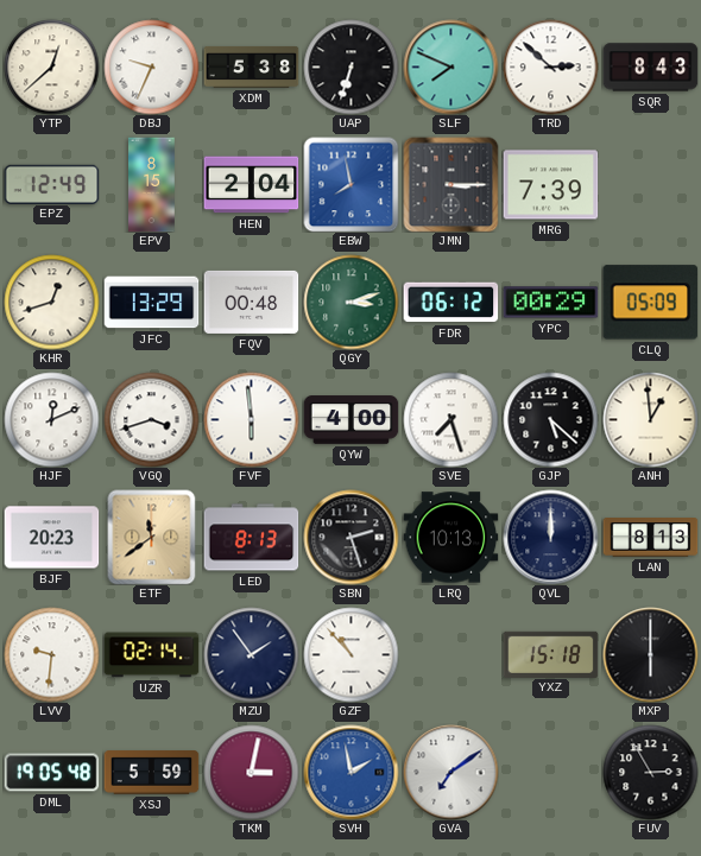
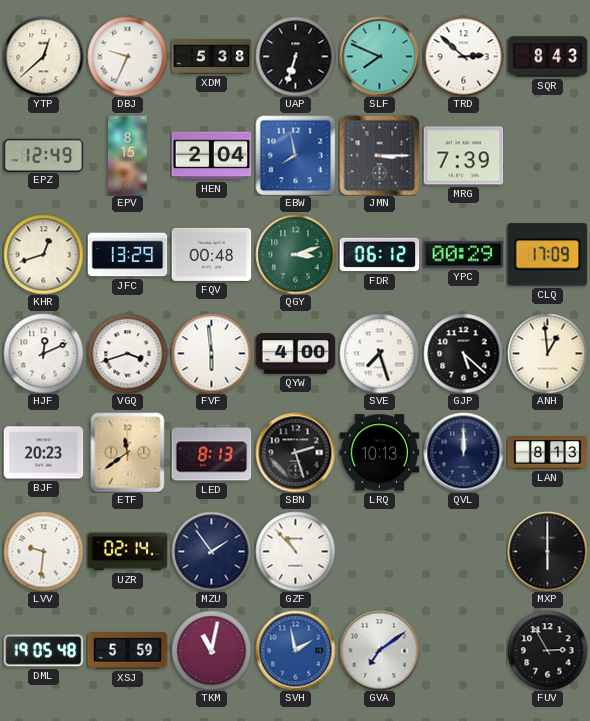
CLQ: 05:09 -> 17:09
YXZ: 15:18 -> none
TKM: 3:02 -> 11:02
